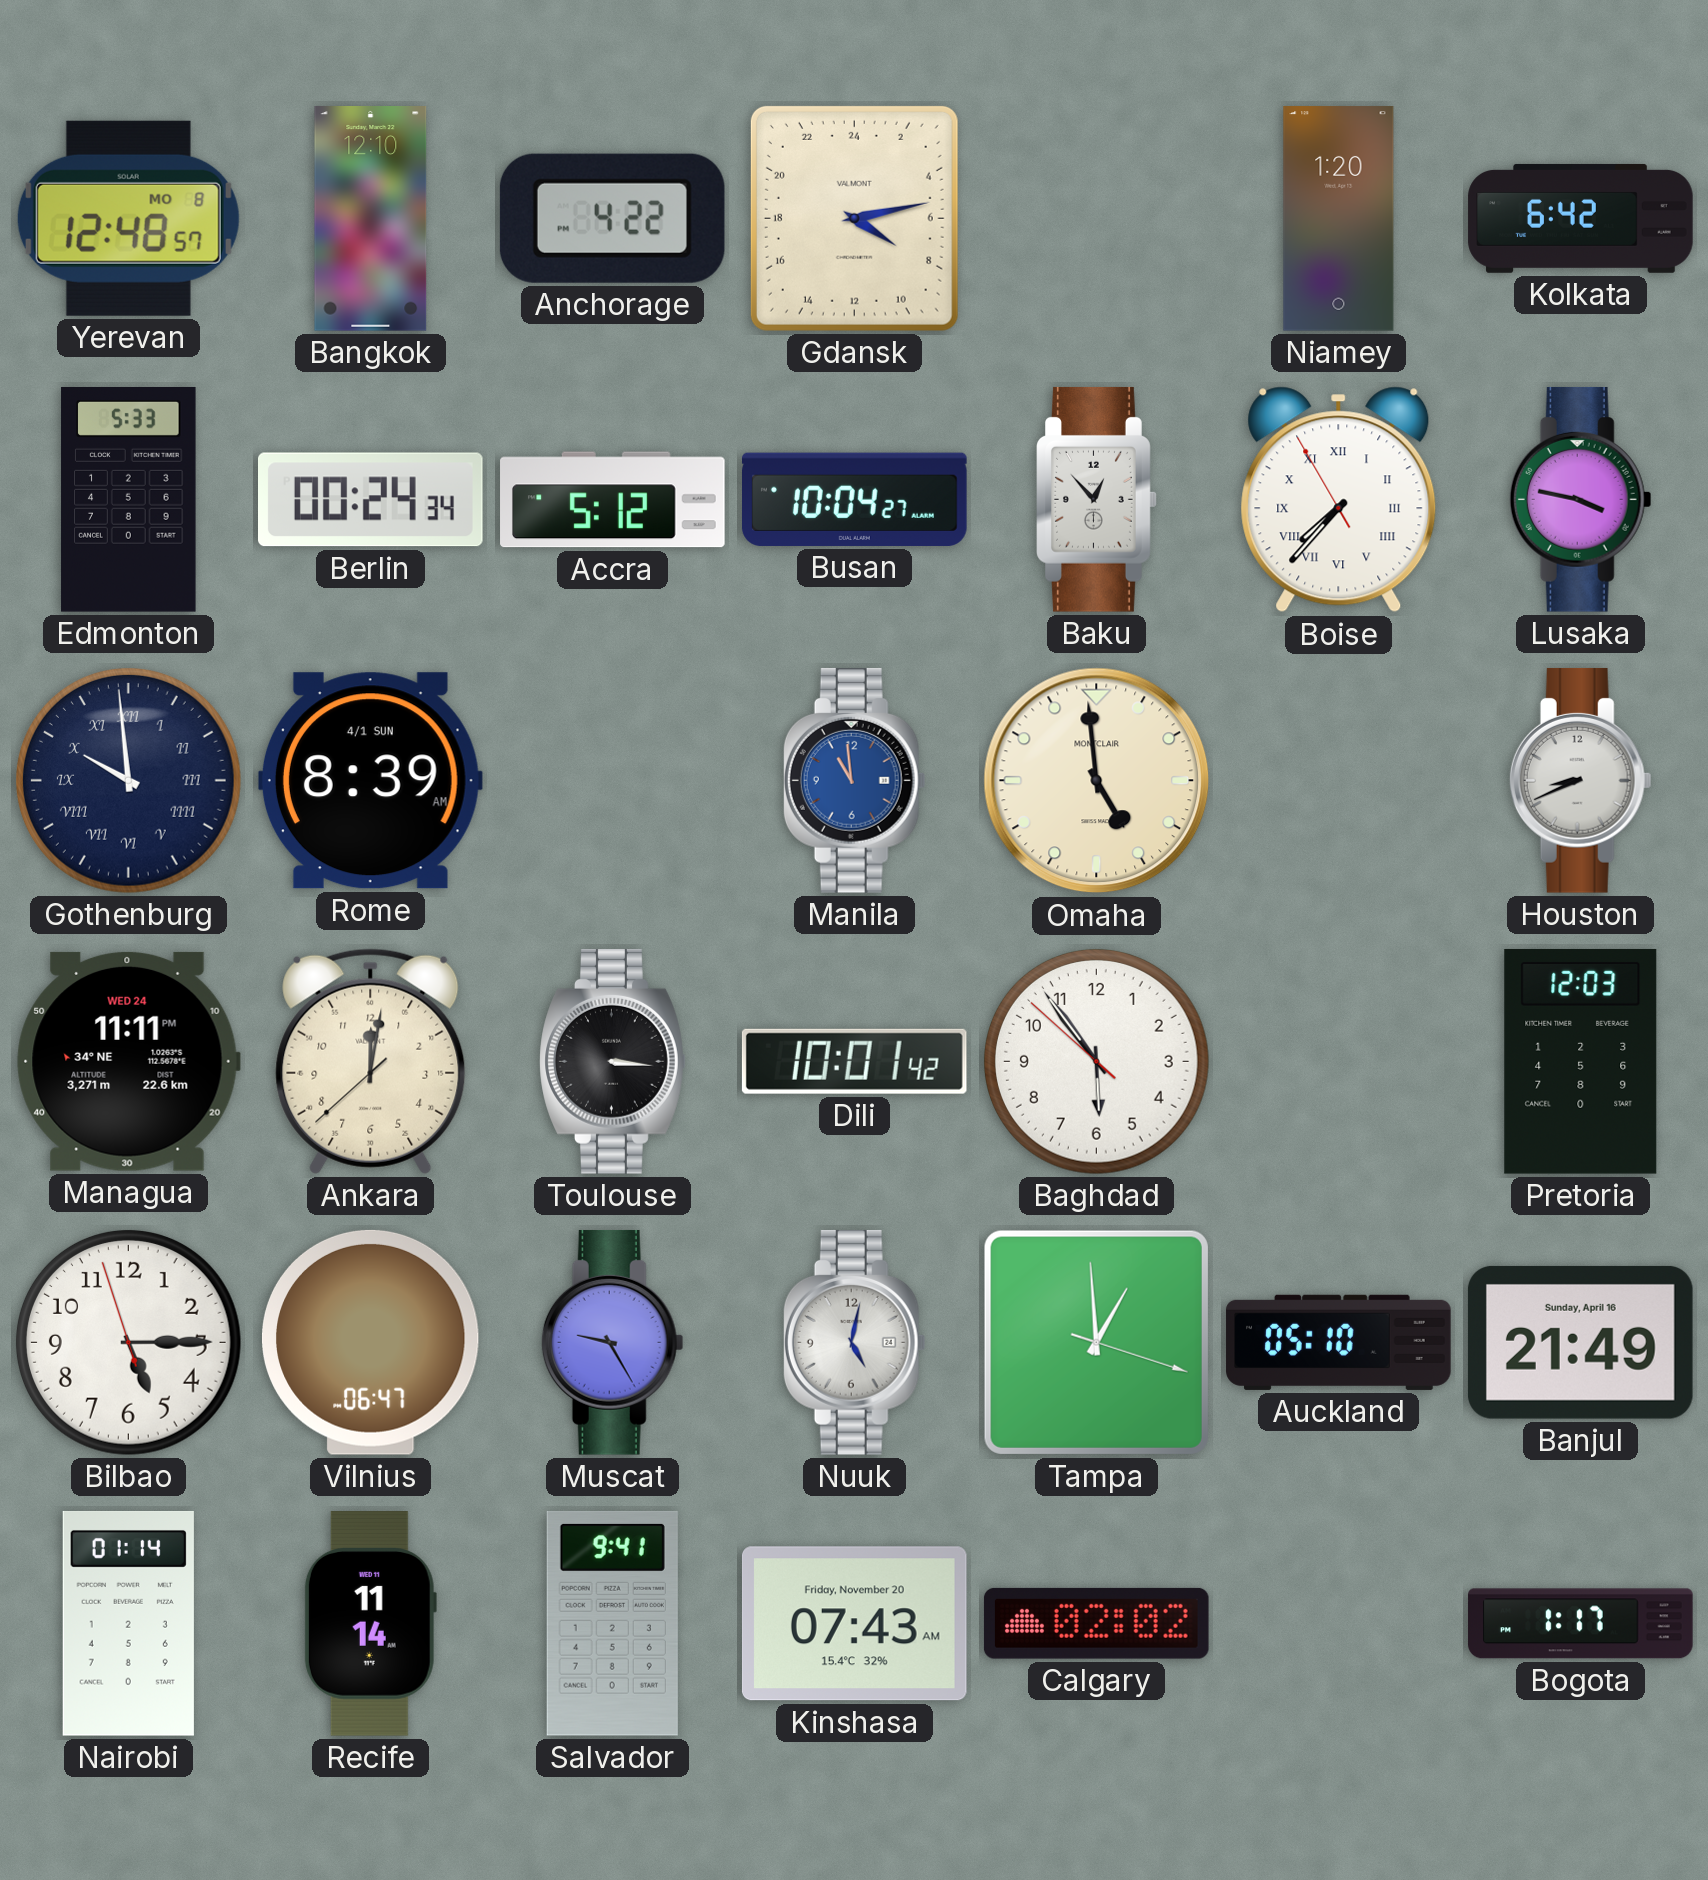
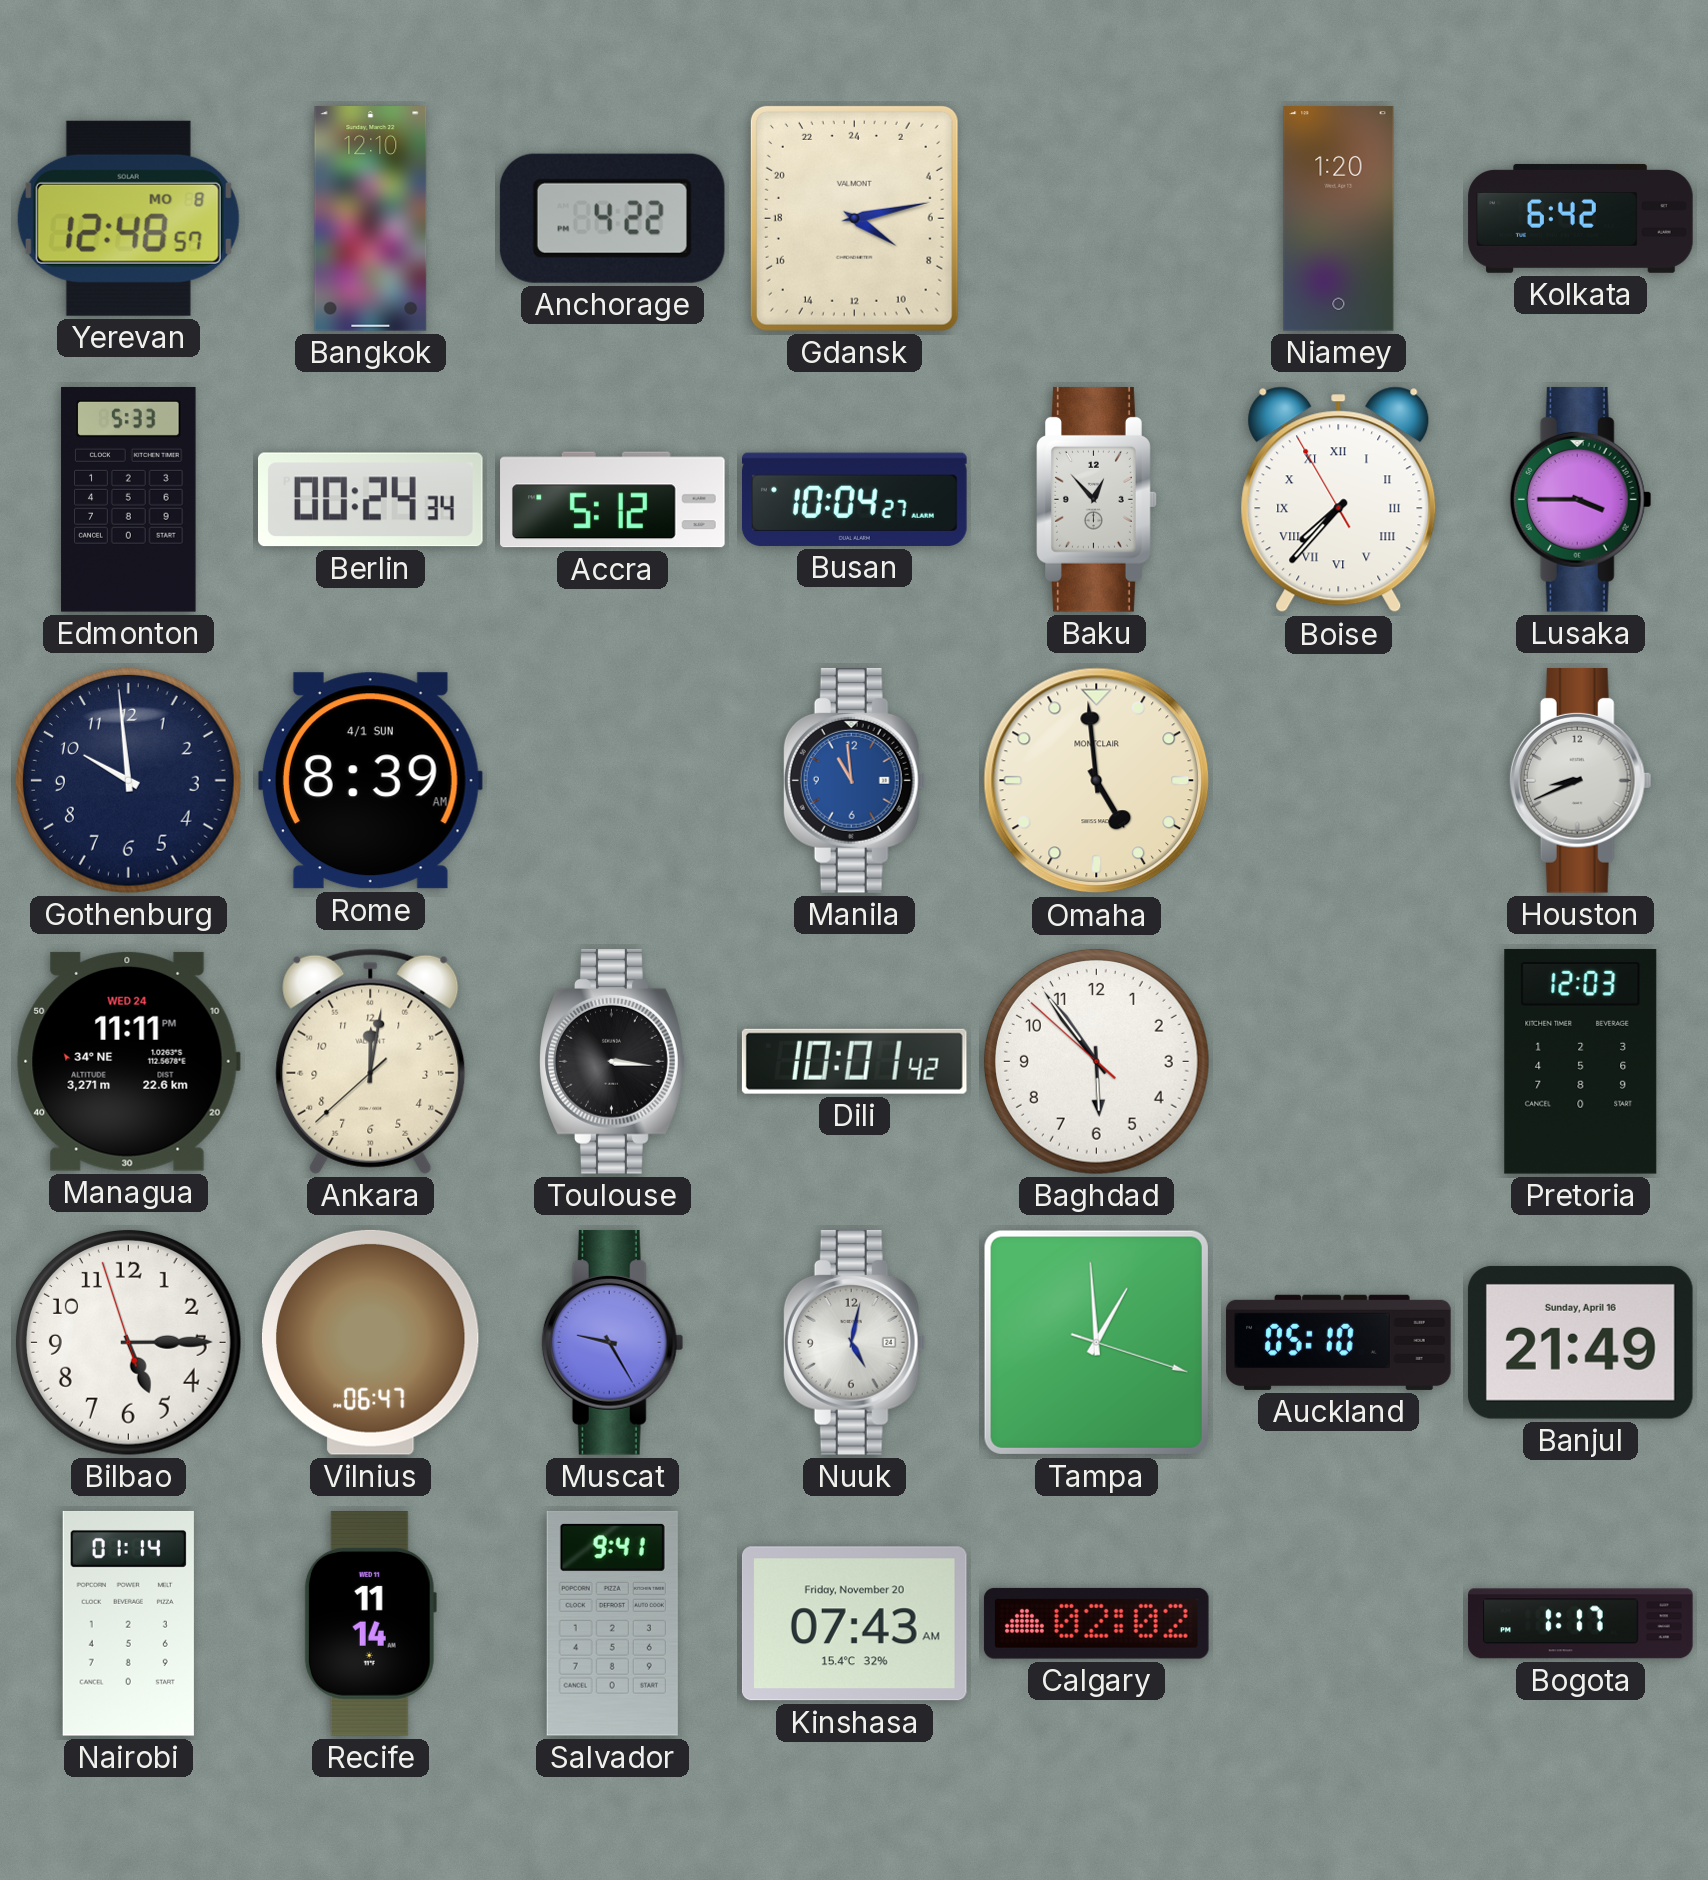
Lusaka: 3:47 -> 3:45
Gothenburg numerals: Roman -> Arabic
